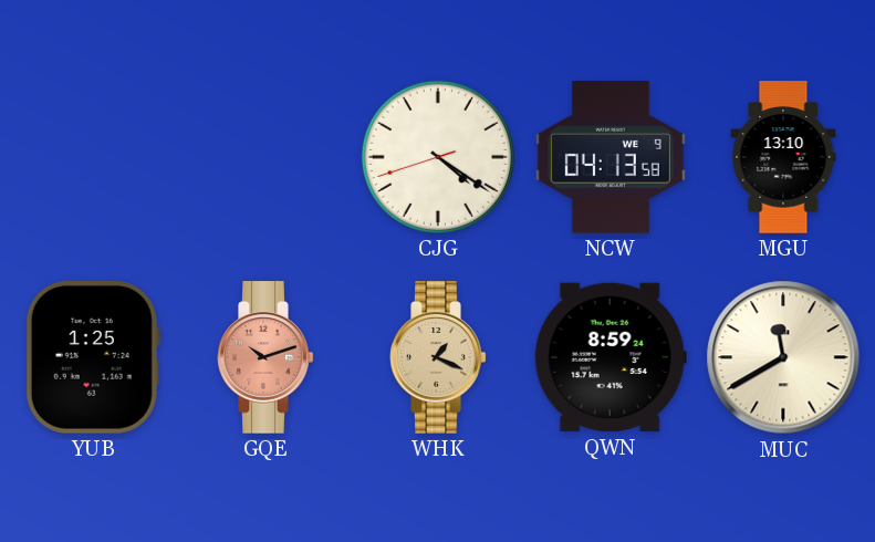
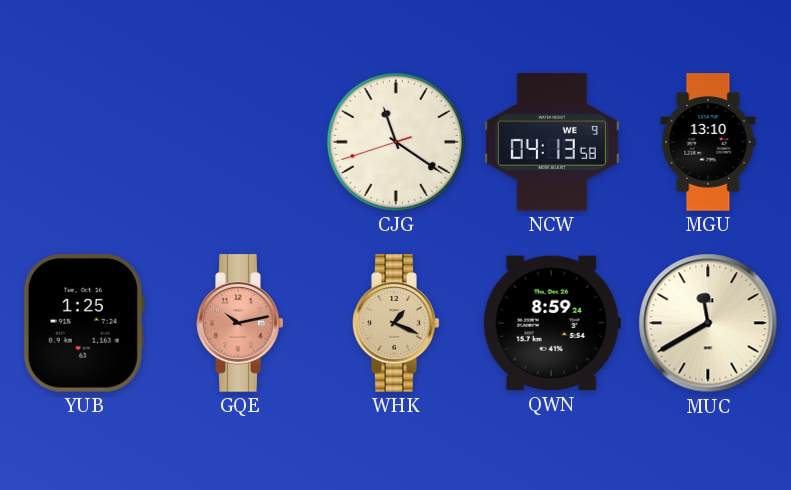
CJG: 4:20 -> 11:20
GQE: 10:12 -> 10:13
